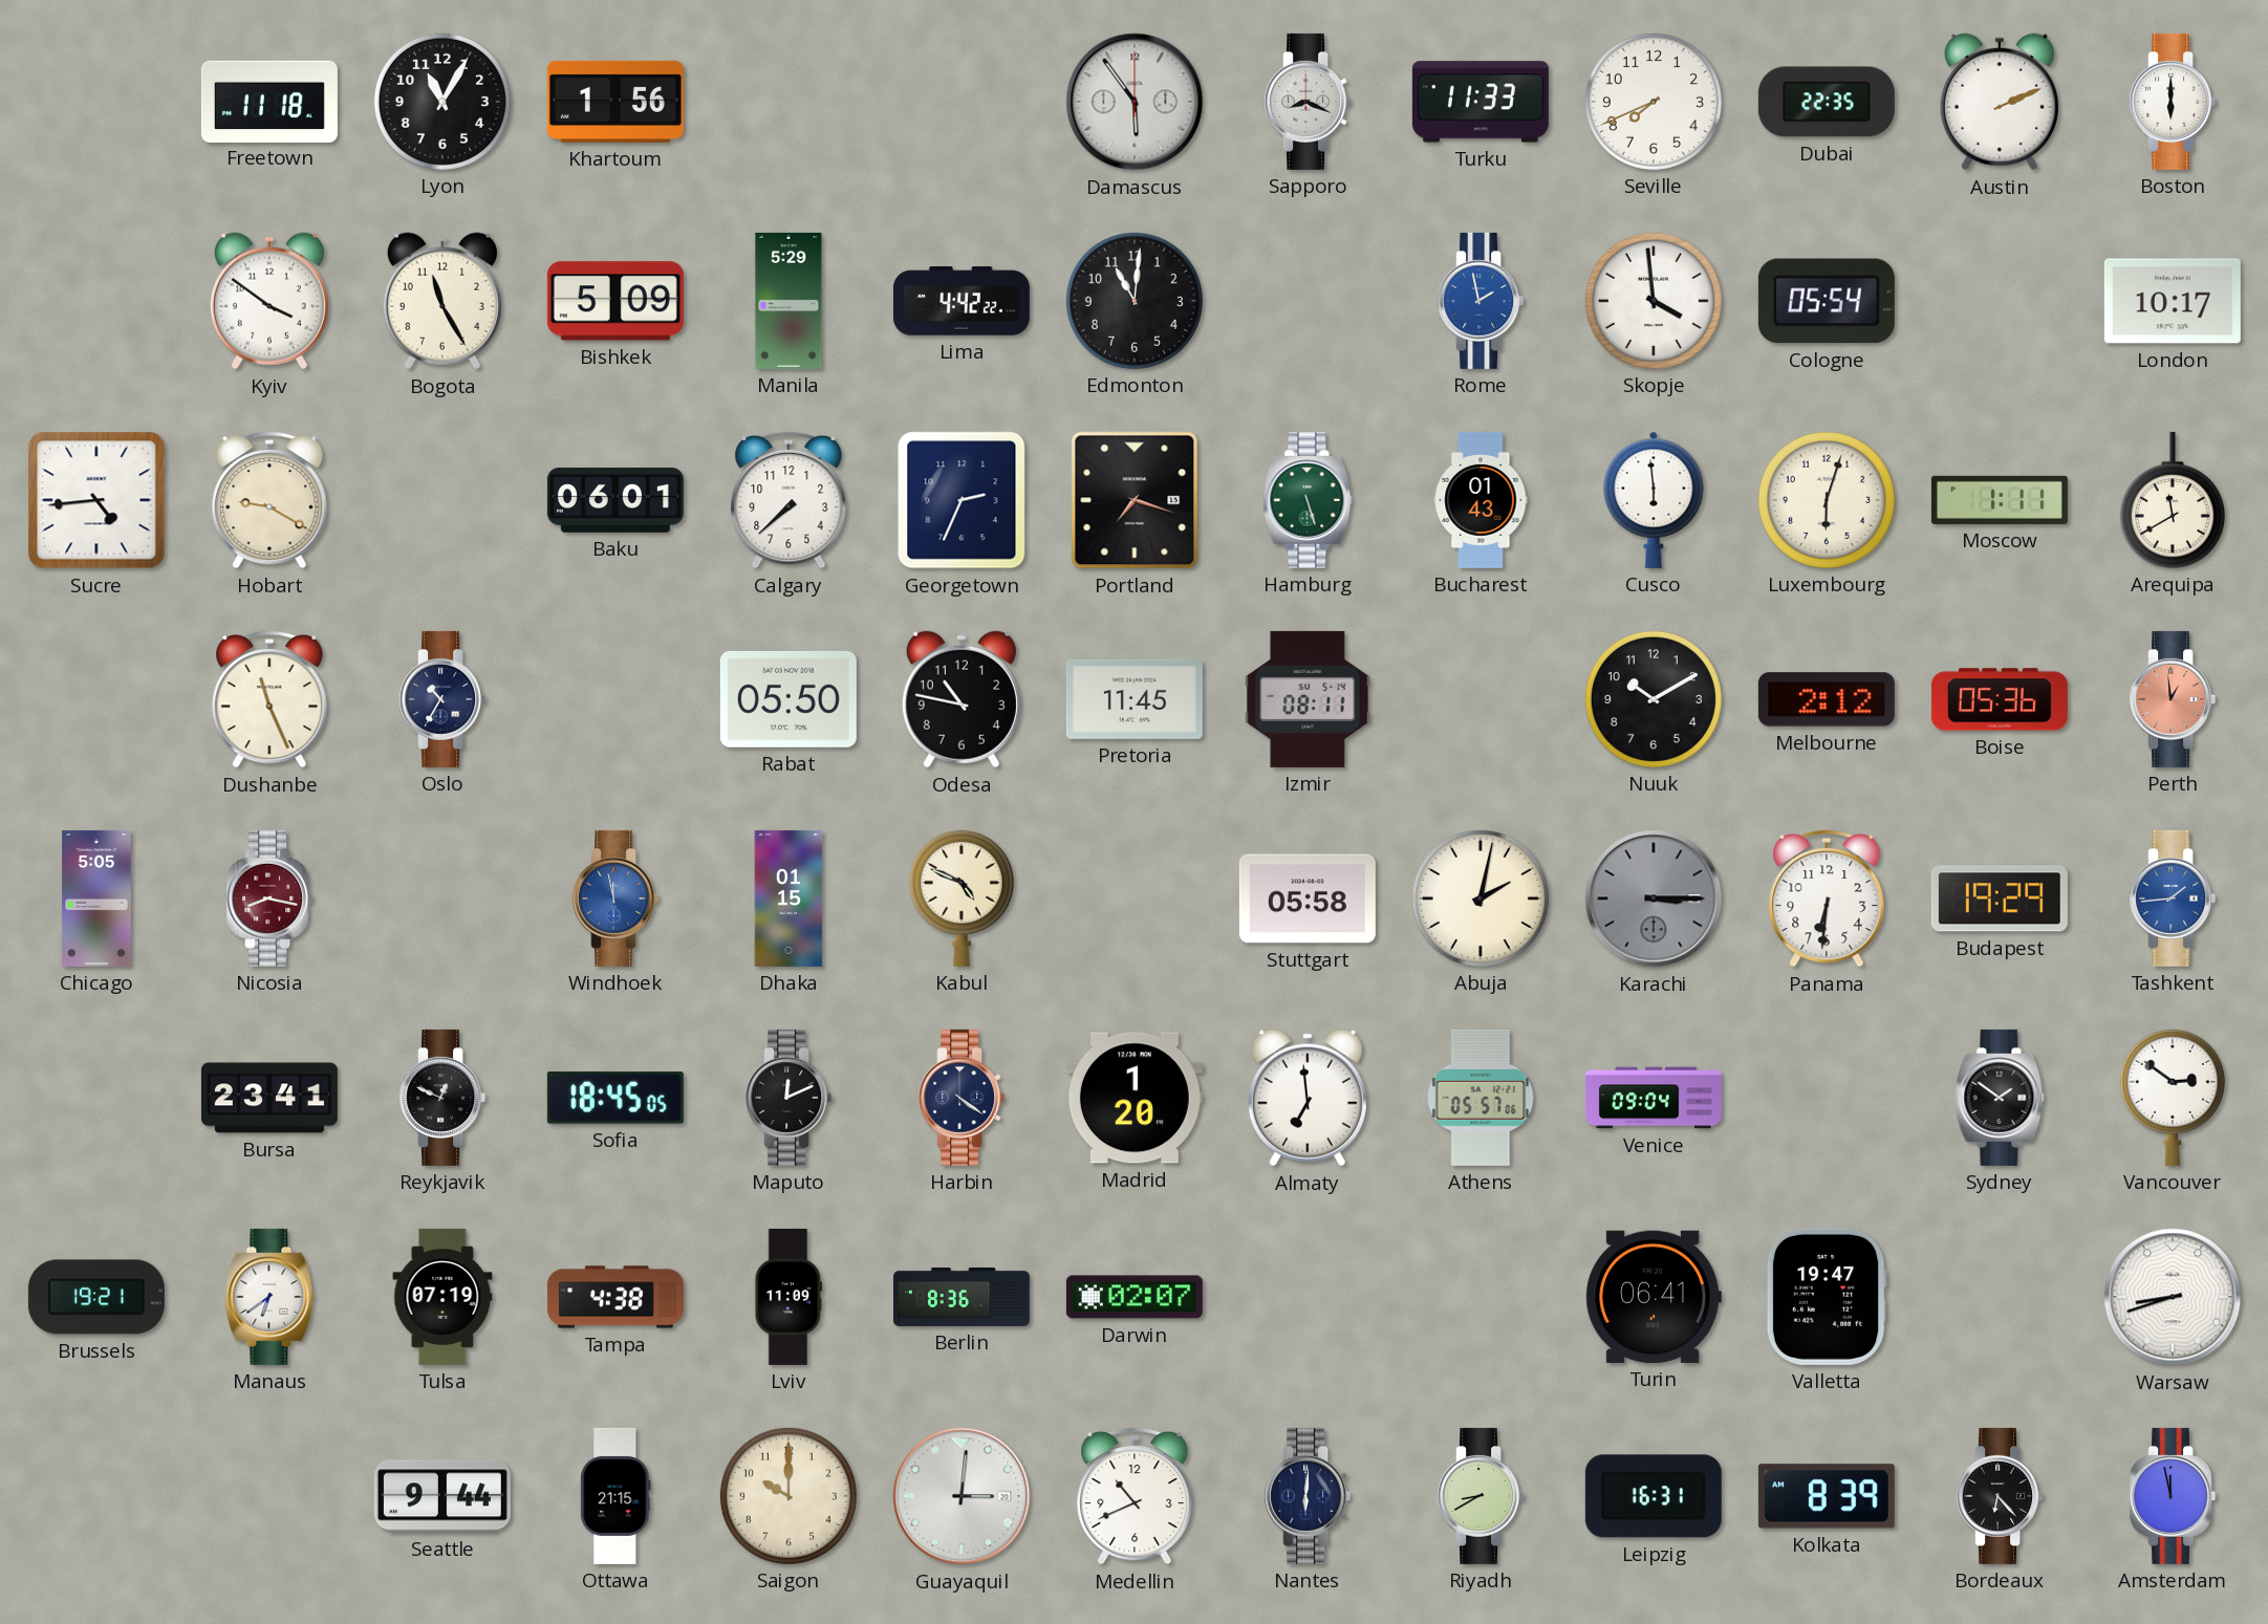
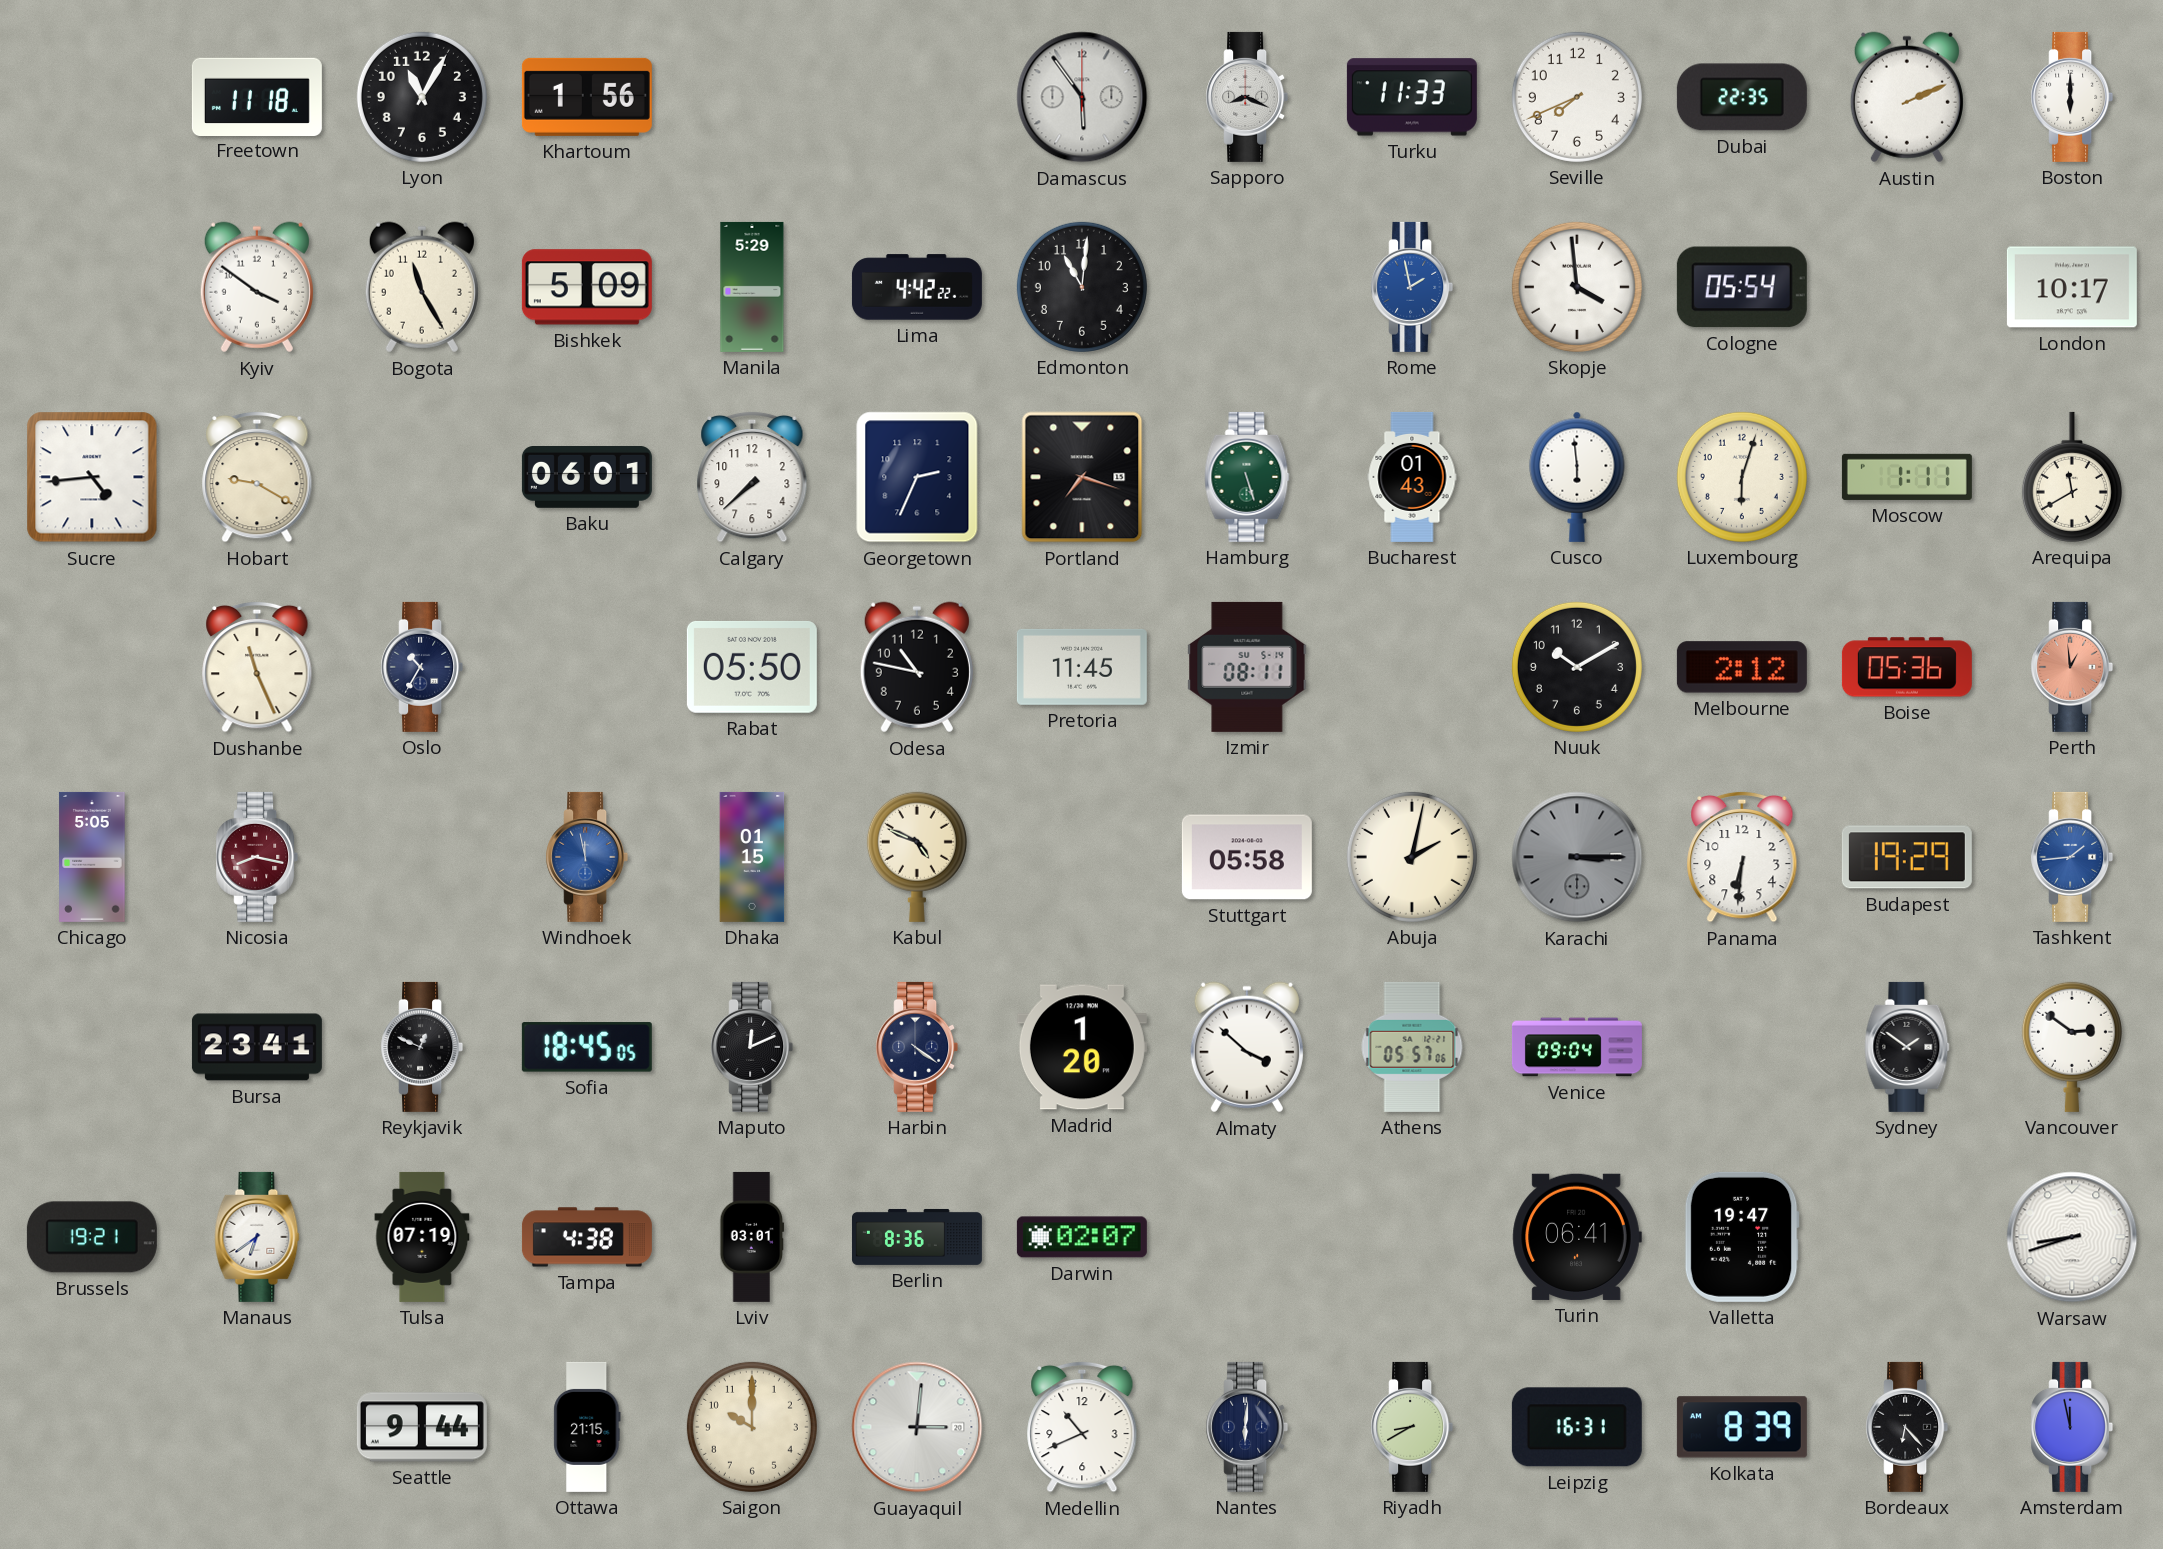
Almaty: 6:59 -> 3:52
Lviv: 11:09 -> 03:01
